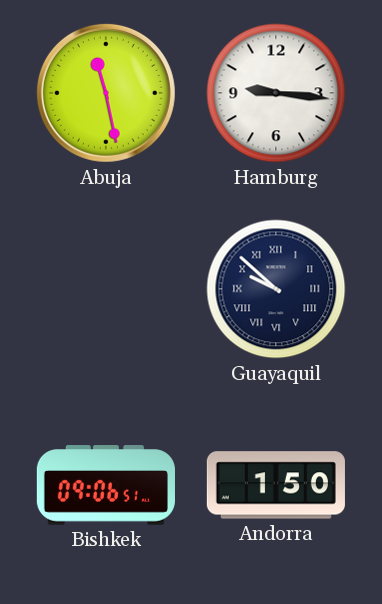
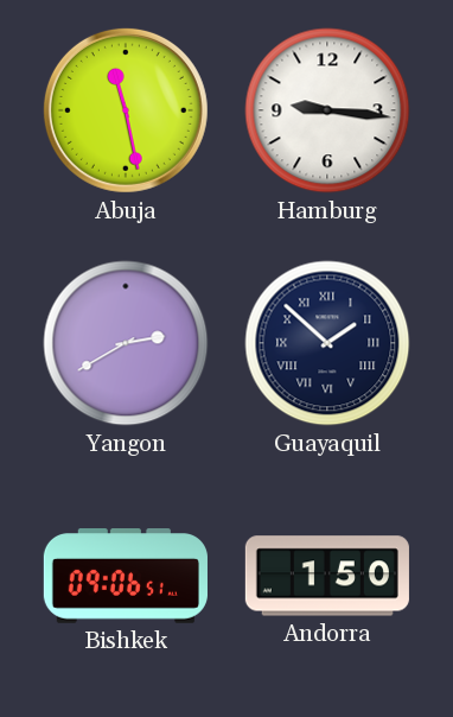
Yangon: none -> 2:40
Guayaquil: 9:52 -> 1:52
